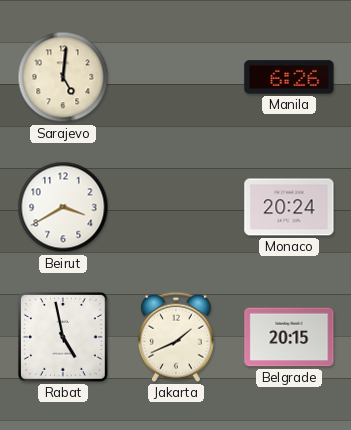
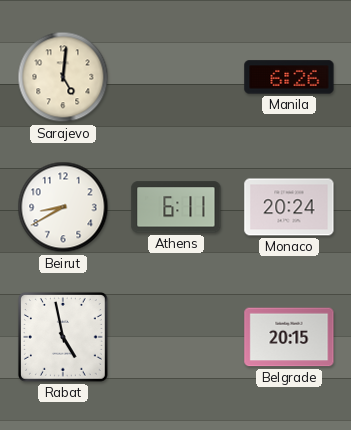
Beirut: 3:40 -> 8:40
Athens: none -> 6:11
Jakarta: 1:41 -> none
